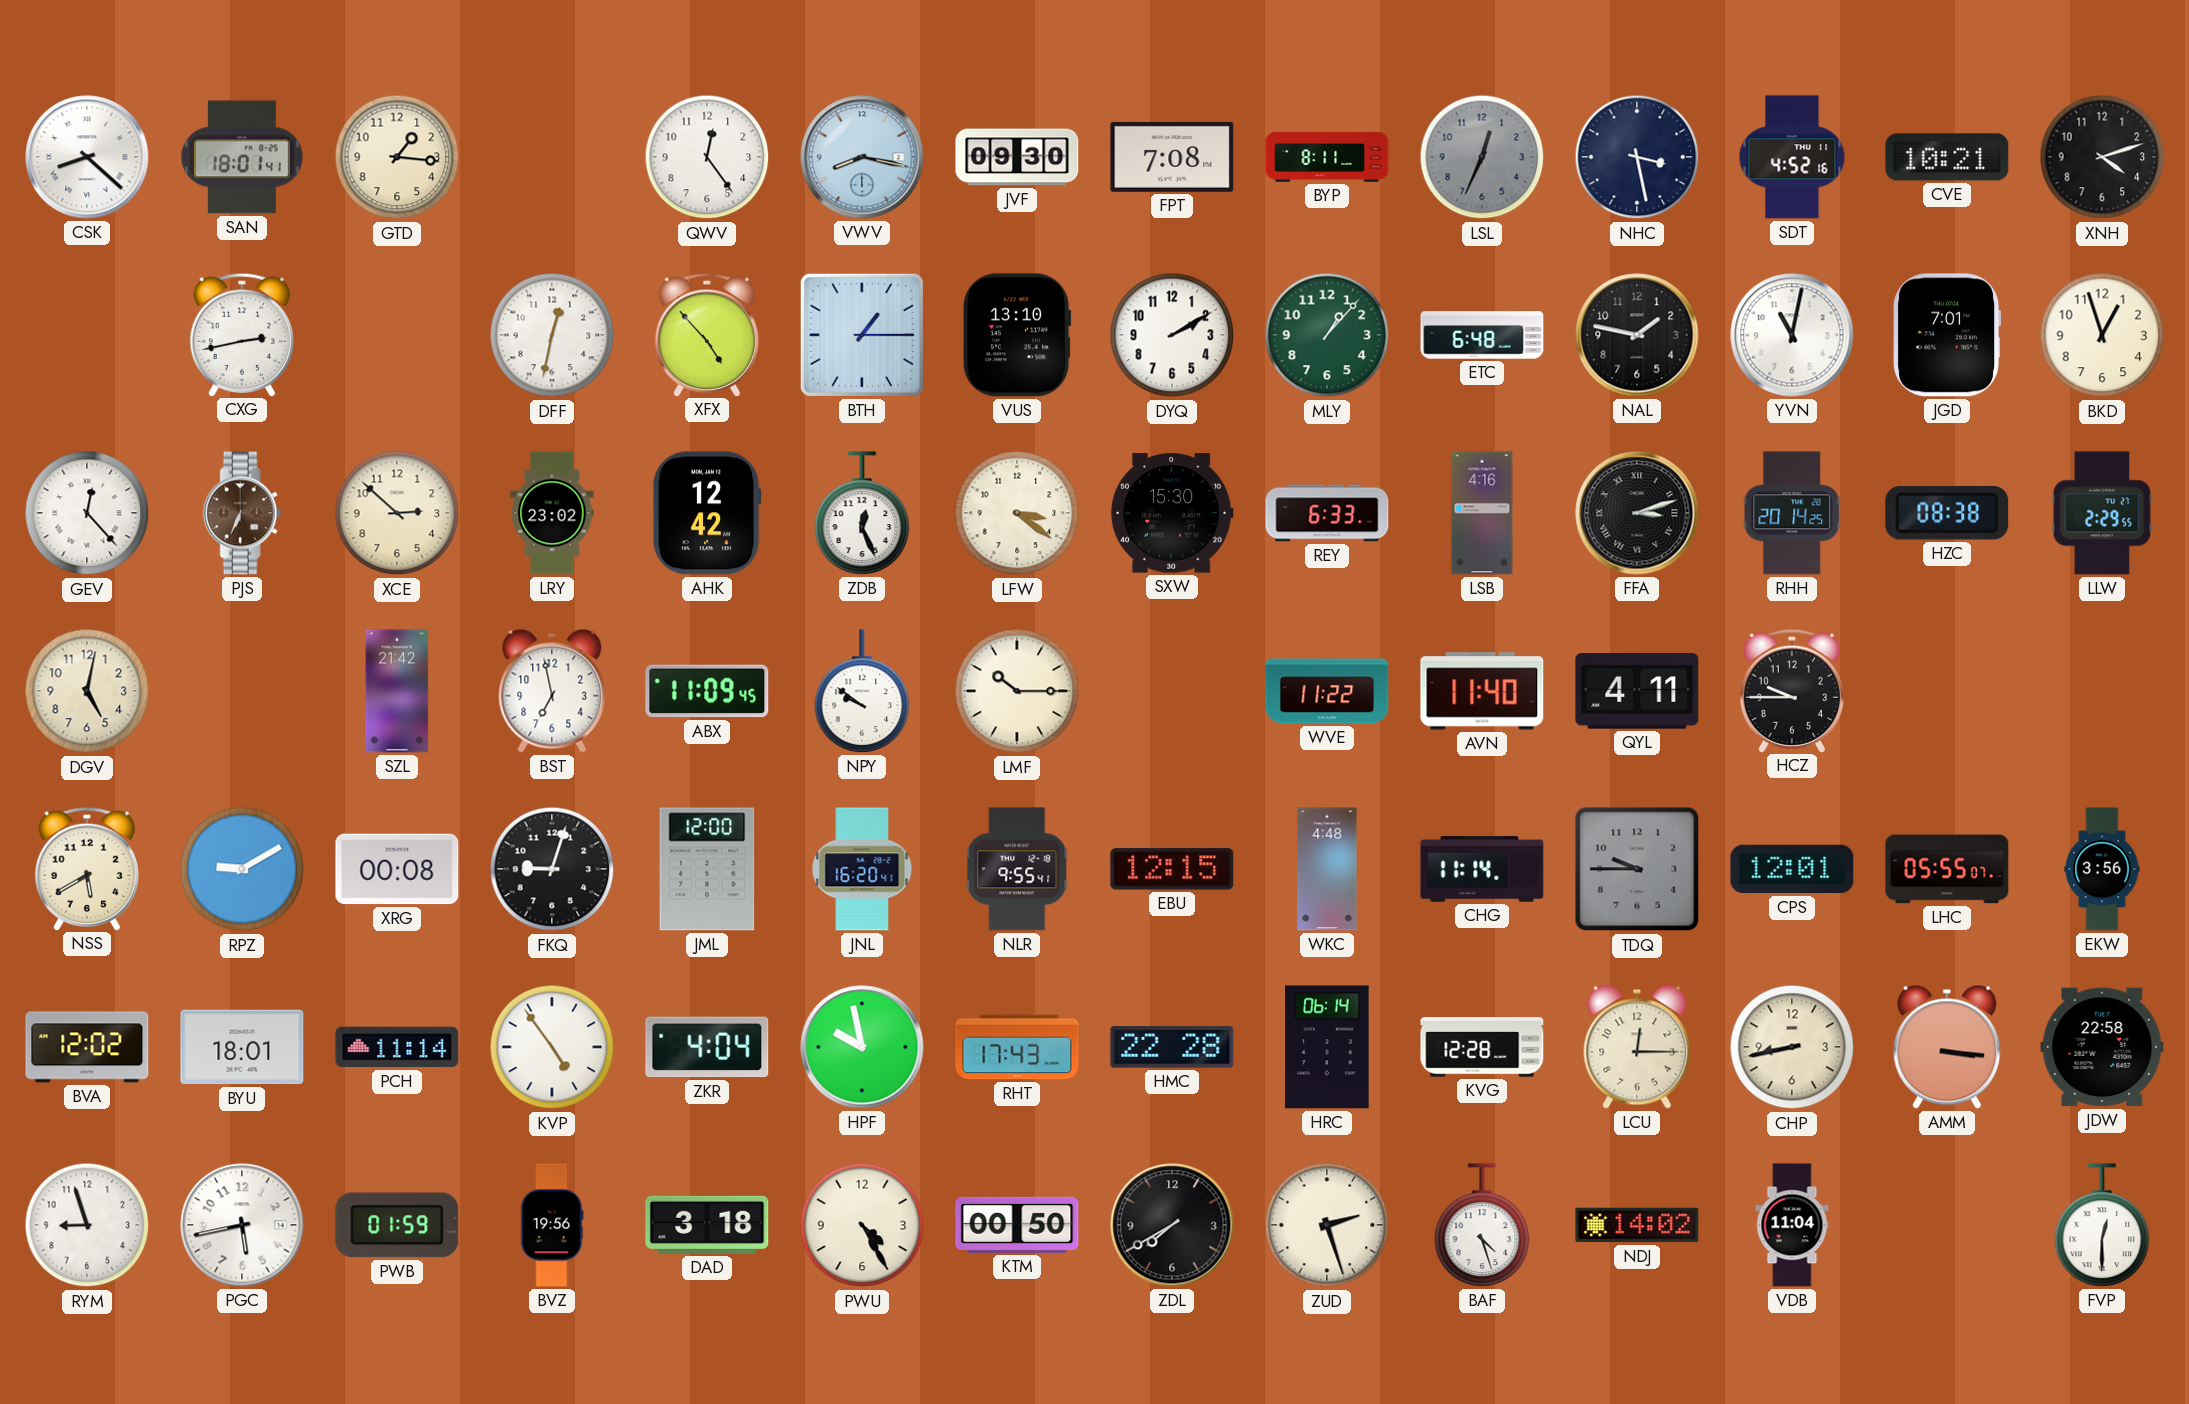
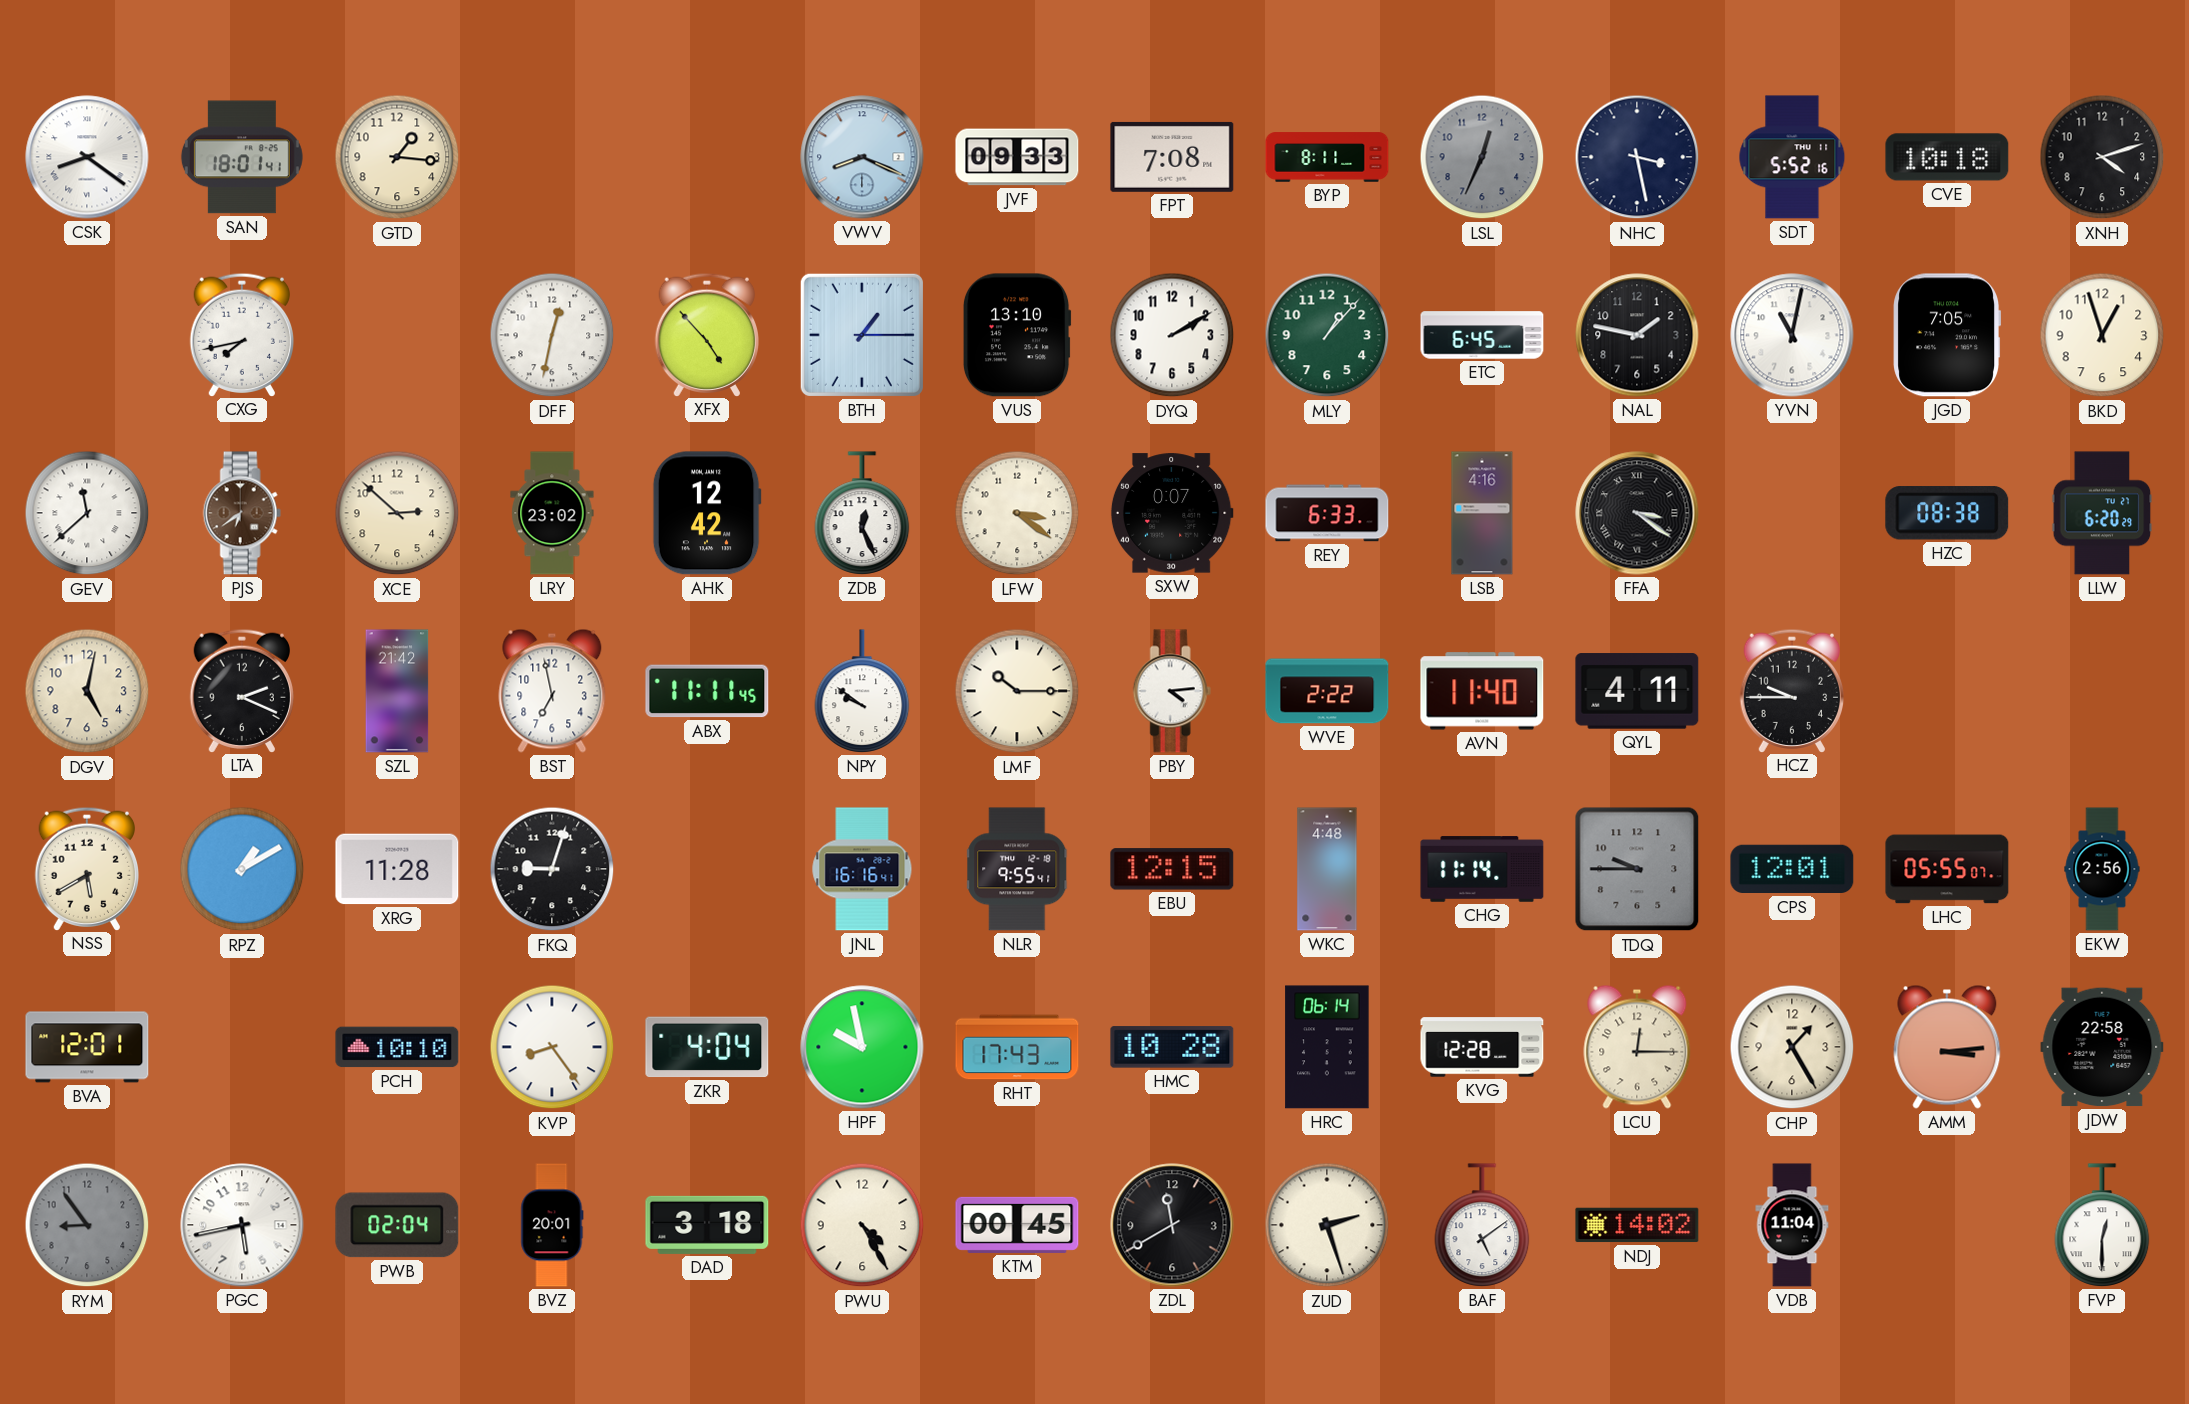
CSK: 8:22 -> 8:21
QWV: 12:24 -> none
VWV: 8:17 -> 8:19
JVF: 09:30 -> 09:33
SDT: 4:52 -> 5:52
CVE: 10:21 -> 10:18
CXG: 2:43 -> 7:43
ETC: 6:48 -> 6:45
JGD: 7:01 -> 7:05
GEV: 12:23 -> 11:38
PJS: 6:34 -> 6:39
SXW: 15:30 -> 0:07
FFA: 3:12 -> 3:21
RHH: 20:14 -> none
LLW: 2:29 -> 6:20
LTA: none -> 2:19
ABX: 11:09 -> 11:11
PBY: none -> 4:14
WVE: 11:22 -> 2:22
RPZ: 9:10 -> 1:10
XRG: 00:08 -> 11:28
JML: 12:00 -> none
JNL: 16:20 -> 16:16
EKW: 3:56 -> 2:56
BVA: 12:02 -> 12:01
BYU: 18:01 -> none
PCH: 11:14 -> 10:10
KVP: 4:54 -> 8:24
HMC: 22:28 -> 10:28
CHP: 8:43 -> 1:25
AMM: 3:16 -> 3:14
RYM: 8:57 -> 8:54
RYM dial: white -> grey
PWB: 01:59 -> 02:04
BVZ: 19:56 -> 20:01
KTM: 00:50 -> 00:45
ZDL: 7:40 -> 11:40
BAF: 4:27 -> 5:09
